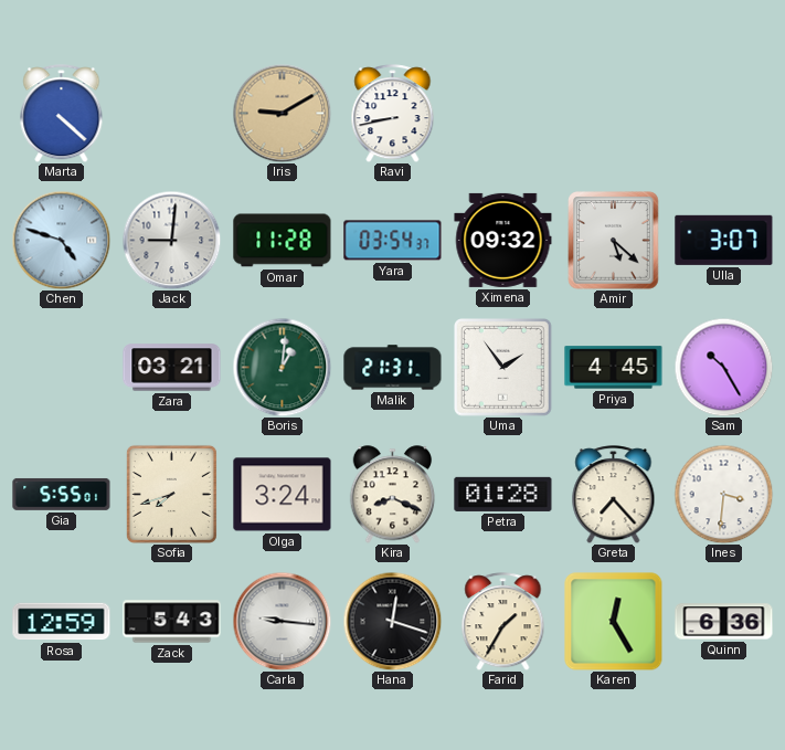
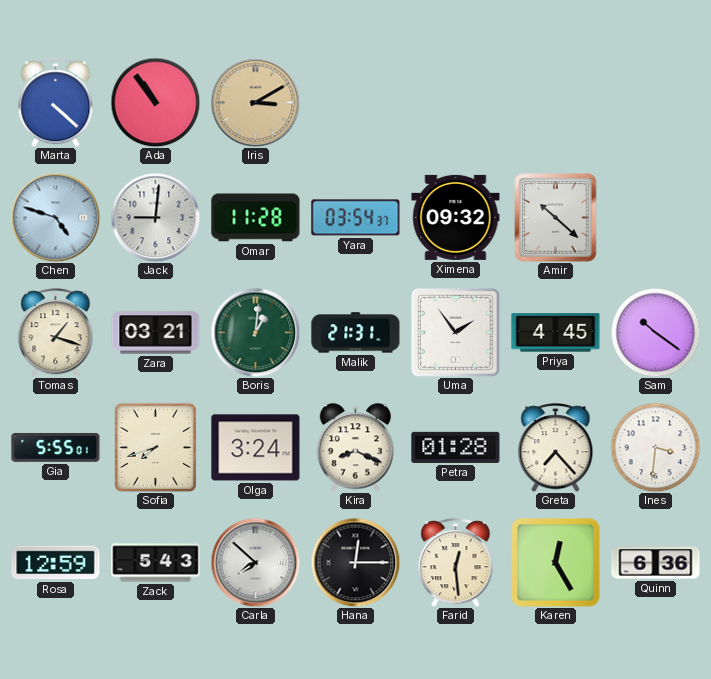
Ada: none -> 10:54
Iris: 9:10 -> 3:10
Ravi: 8:43 -> none
Amir: 5:22 -> 10:22
Ulla: 3:07 -> none
Tomas: none -> 1:18
Sam: 10:25 -> 10:21
Carla: 9:16 -> 7:52
Hana: 12:18 -> 12:15
Farid: 1:35 -> 12:29
